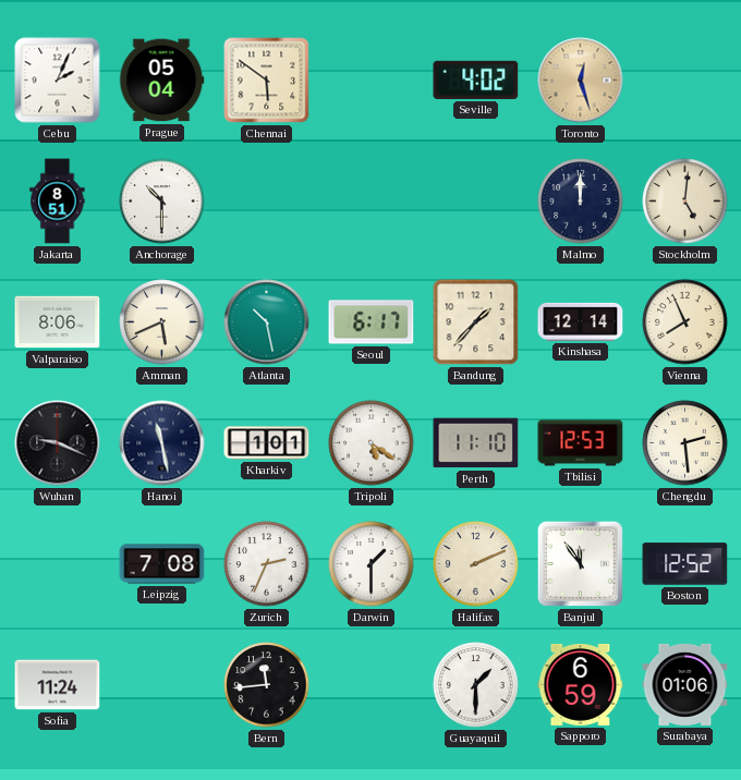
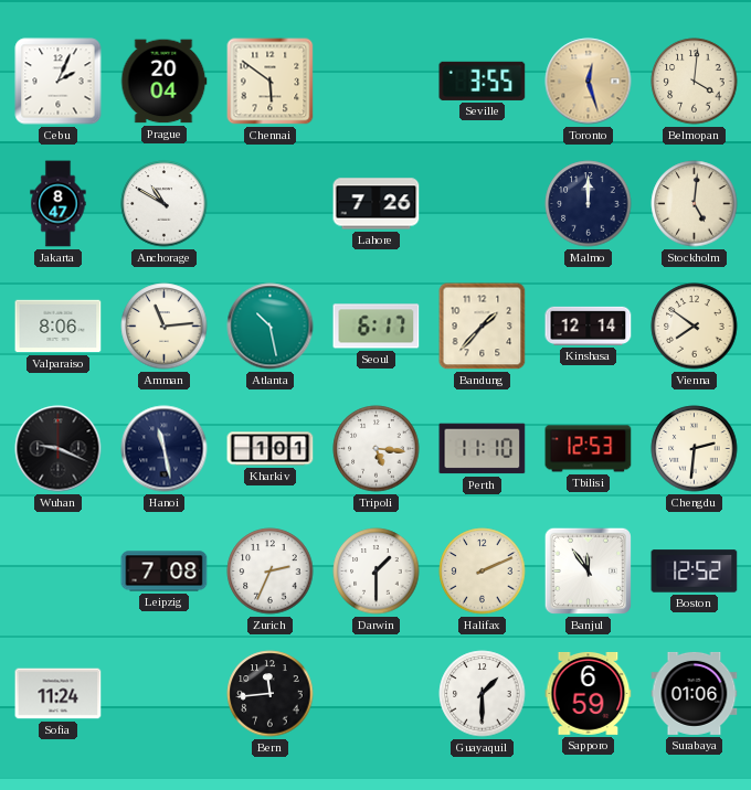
Prague: 05:04 -> 20:04
Seville: 4:02 -> 3:55
Belmopan: none -> 4:01
Jakarta: 8:51 -> 8:47
Anchorage: 10:30 -> 10:50
Lahore: none -> 7:26
Amman: 5:41 -> 11:14
Vienna: 7:56 -> 7:51
Tripoli: 5:21 -> 5:16
Chengdu: 2:29 -> 2:31
